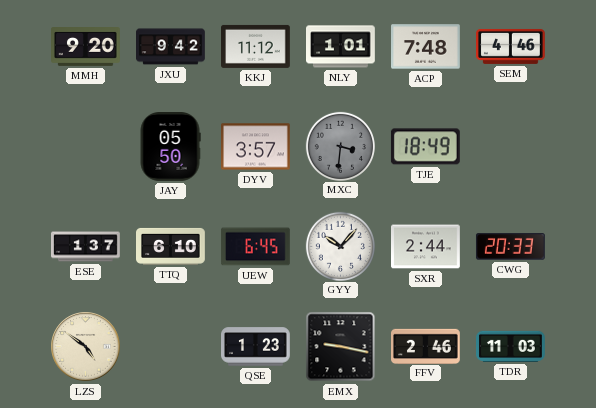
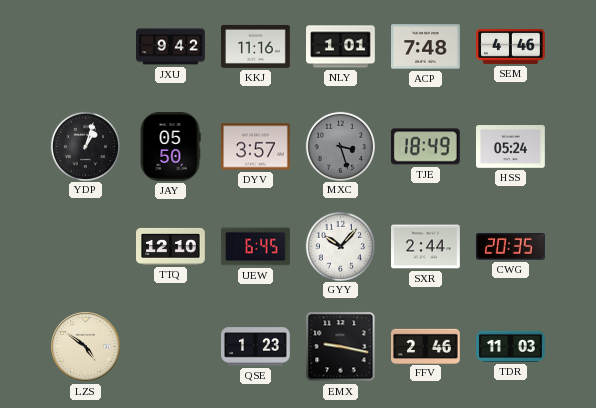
MMH: 9:20 -> none
KKJ: 11:12 -> 11:16
YDP: none -> 1:03
MXC: 3:31 -> 3:27
HSS: none -> 05:24
ESE: 1:37 -> none
TTQ: 6:10 -> 12:10
CWG: 20:33 -> 20:35
